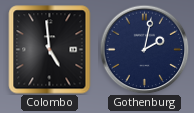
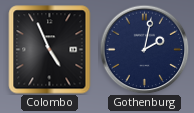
Colombo: 4:59 -> 4:56
